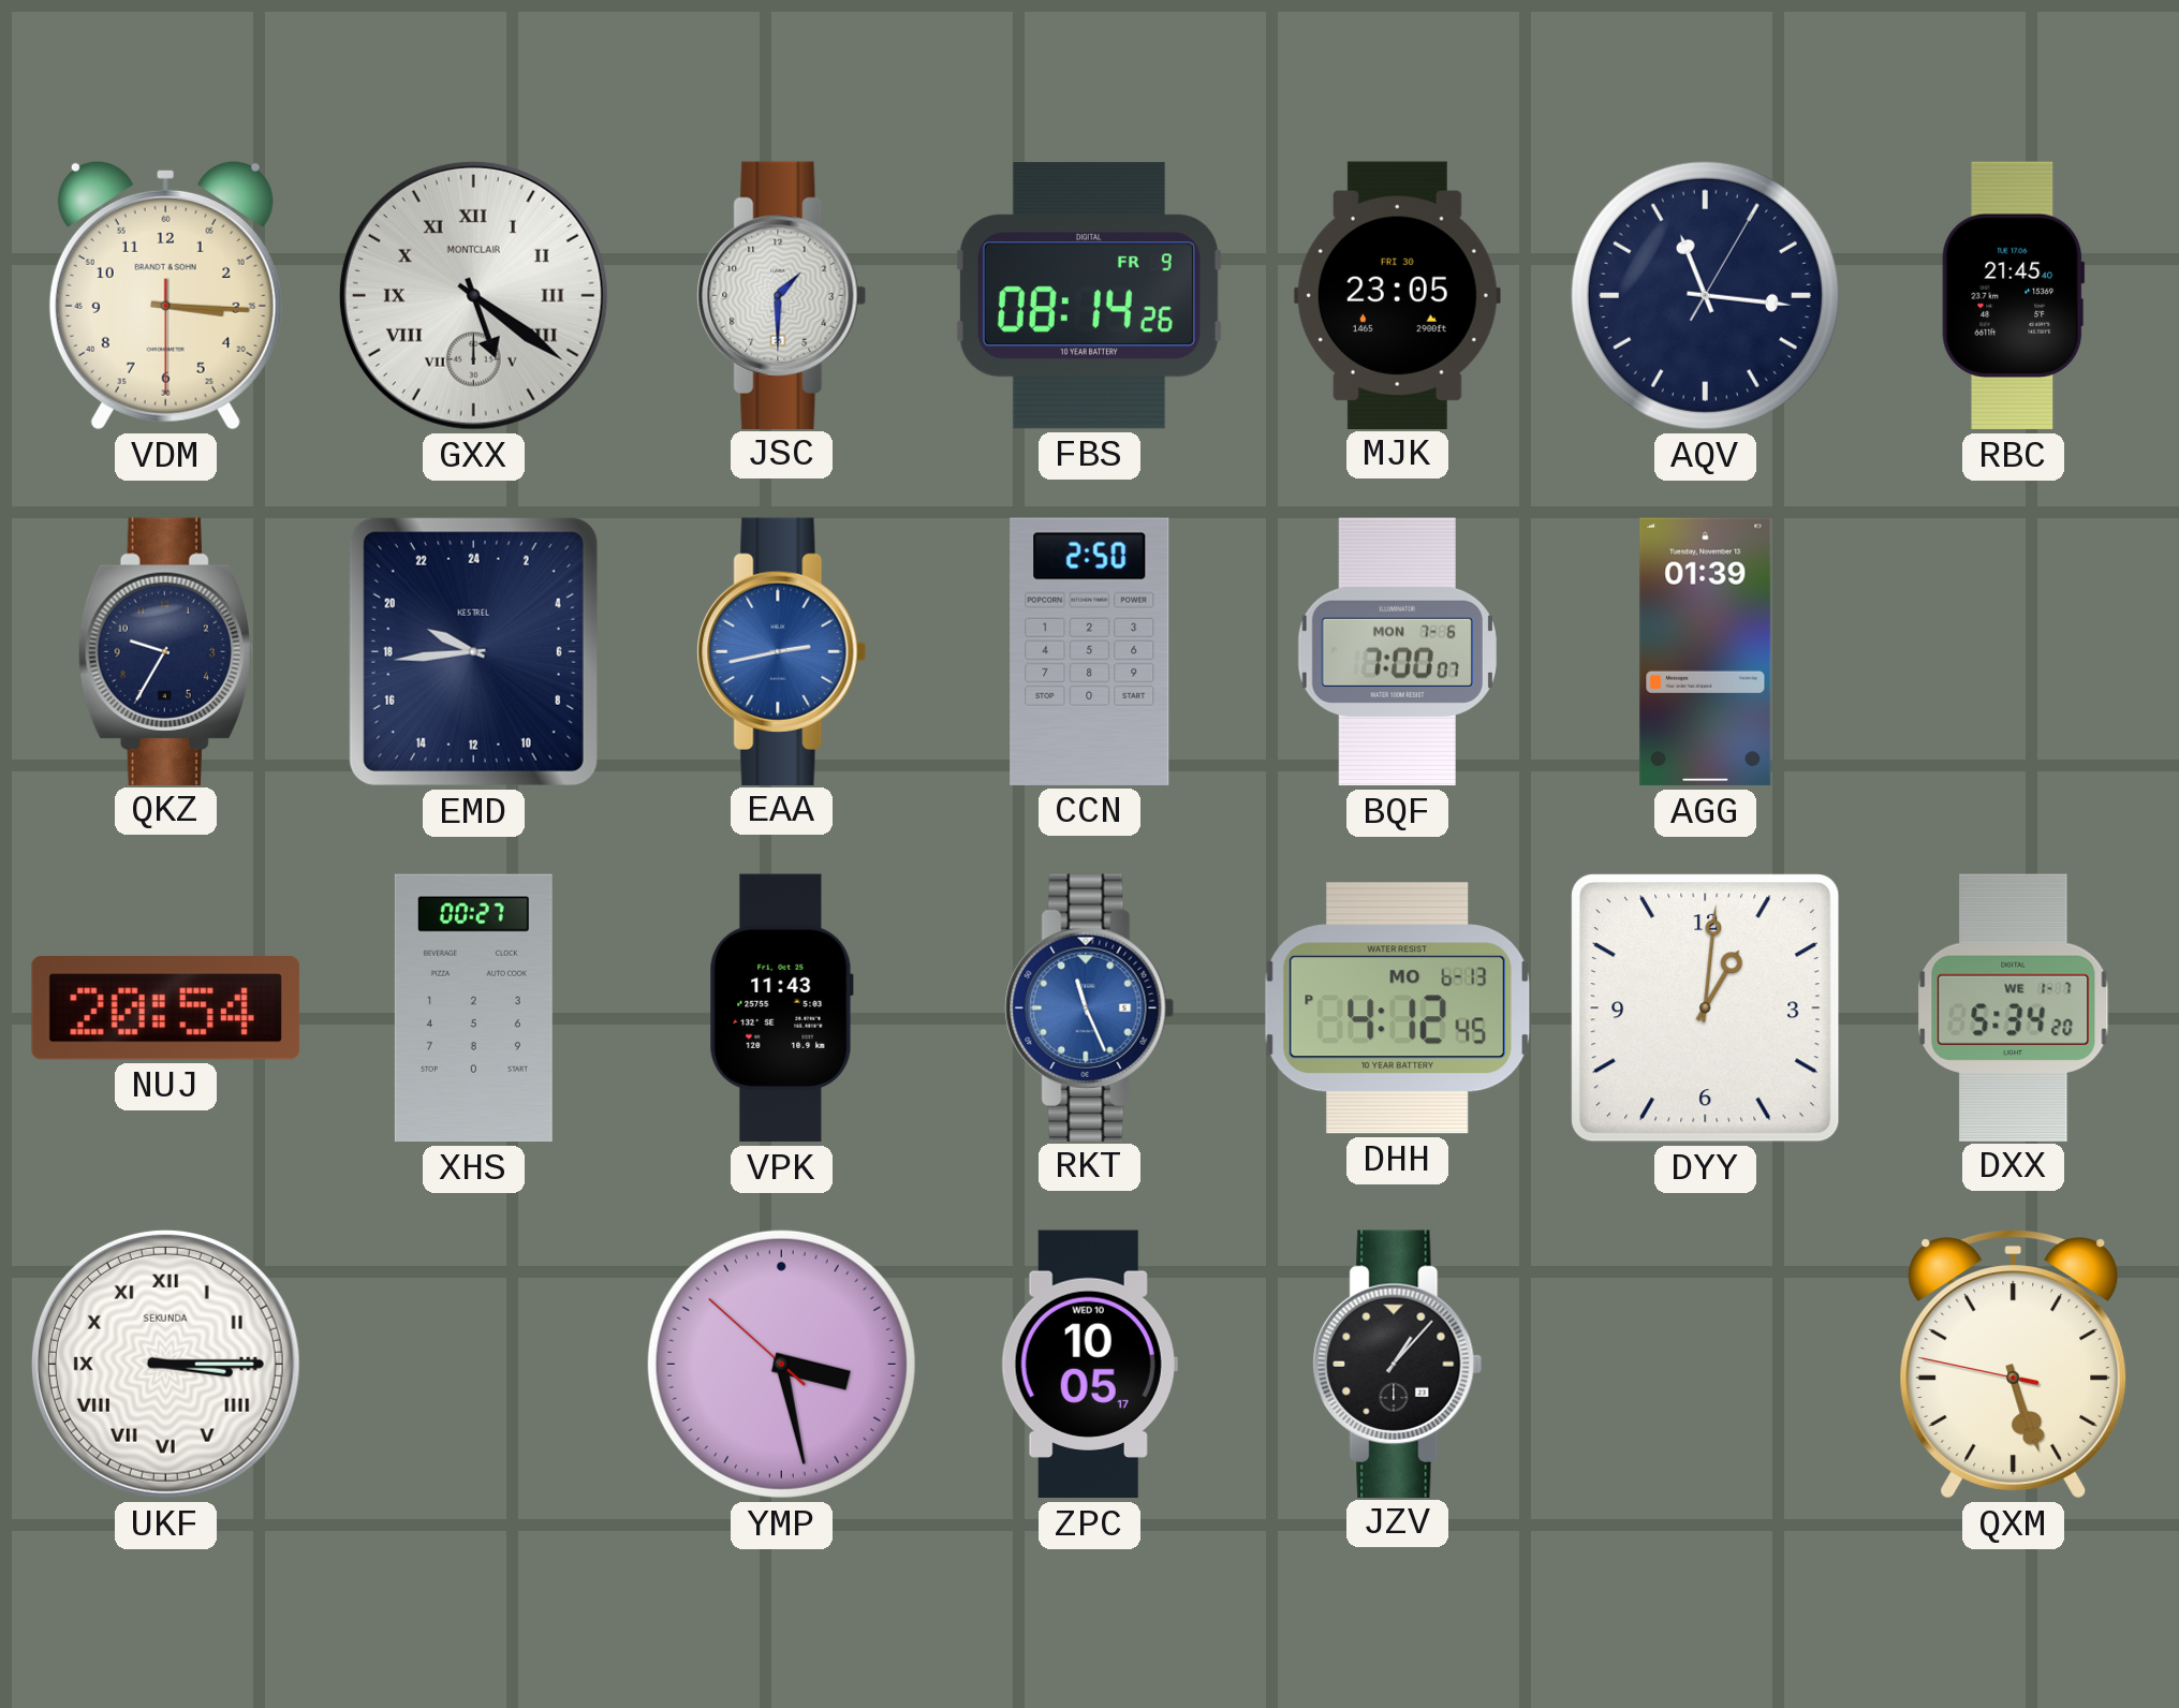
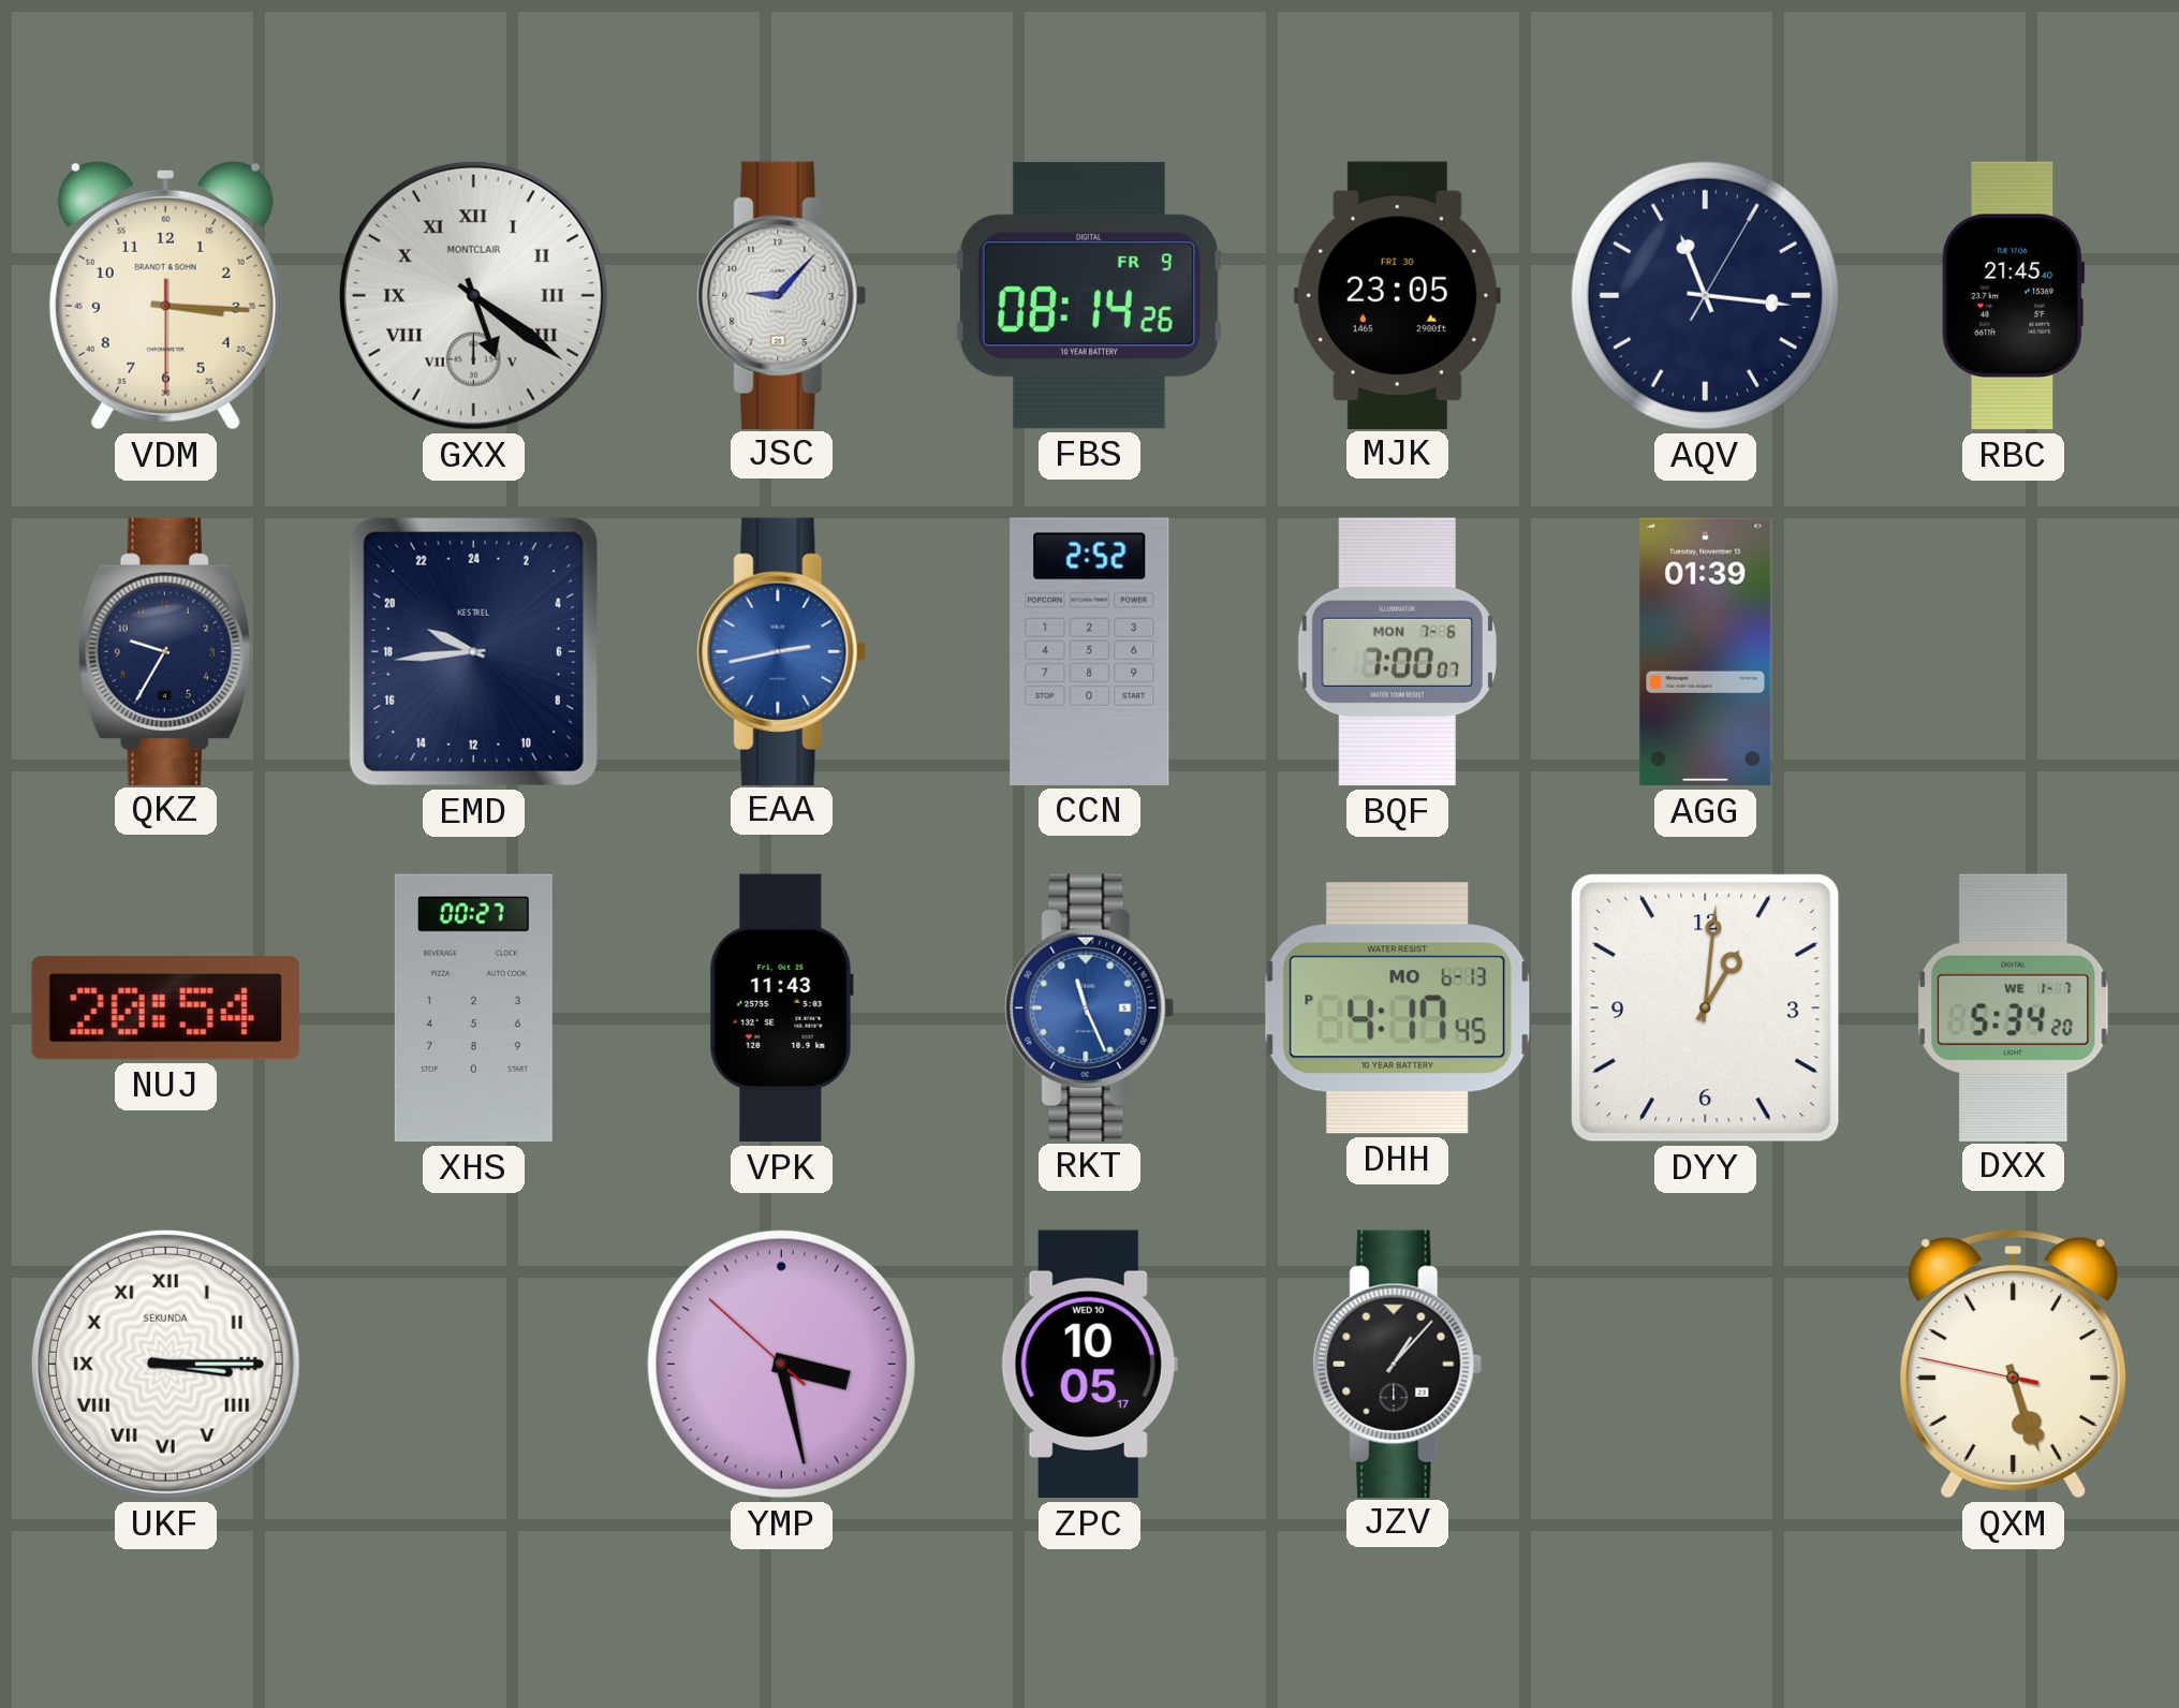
JSC: 1:30 -> 9:07
CCN: 2:50 -> 2:52
DHH: 4:12 -> 4:17
